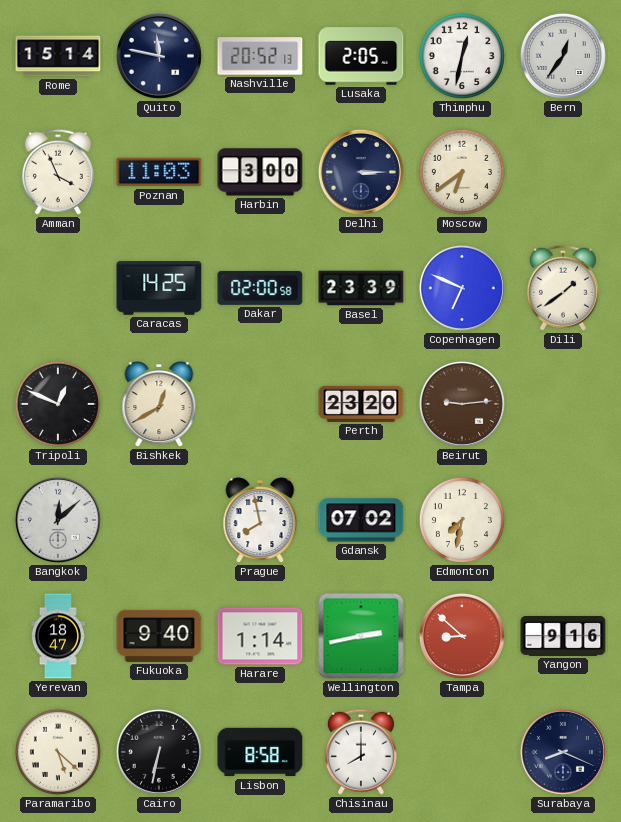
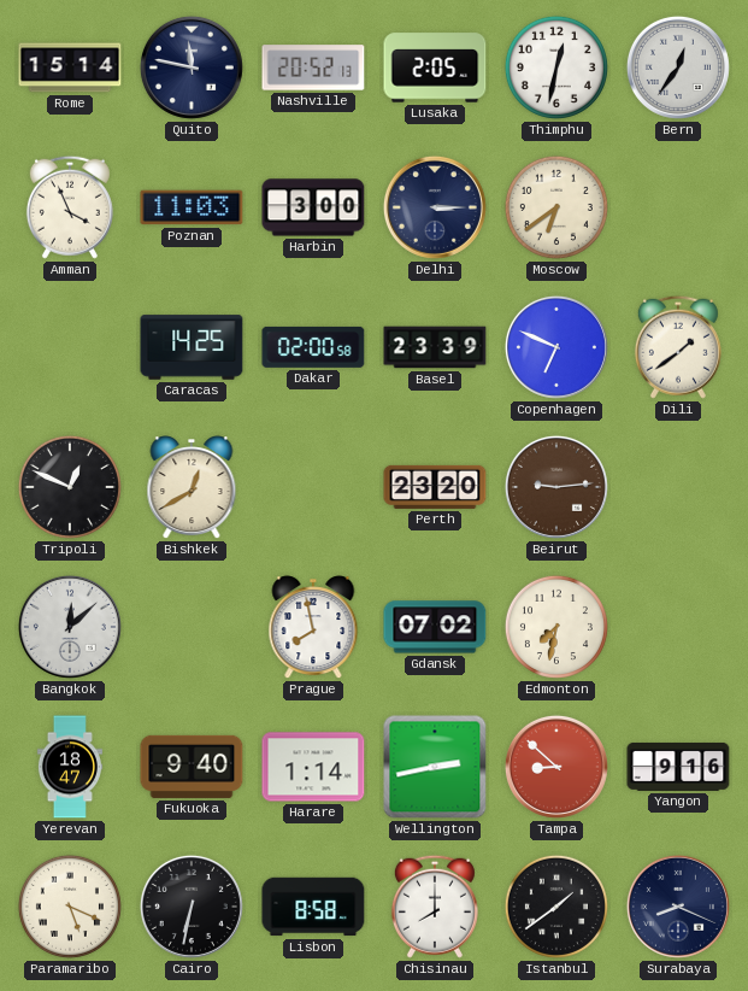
Paramaribo: 5:22 -> 5:19
Istanbul: none -> 1:39
